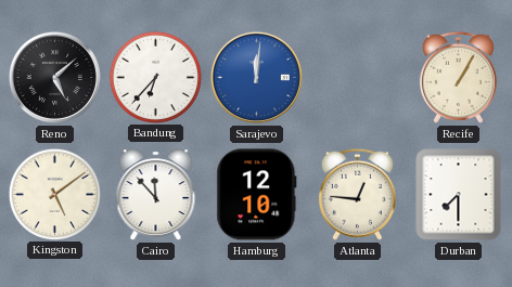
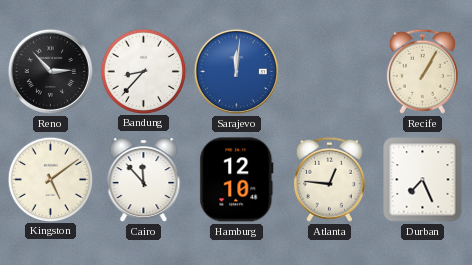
Reno: 5:08 -> 2:53
Bandung: 6:37 -> 8:37
Durban: 7:30 -> 7:26
